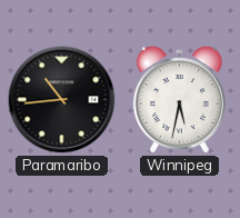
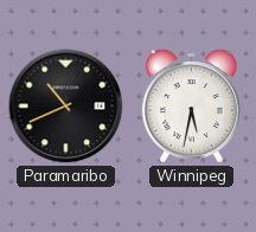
Paramaribo: 10:44 -> 10:41
